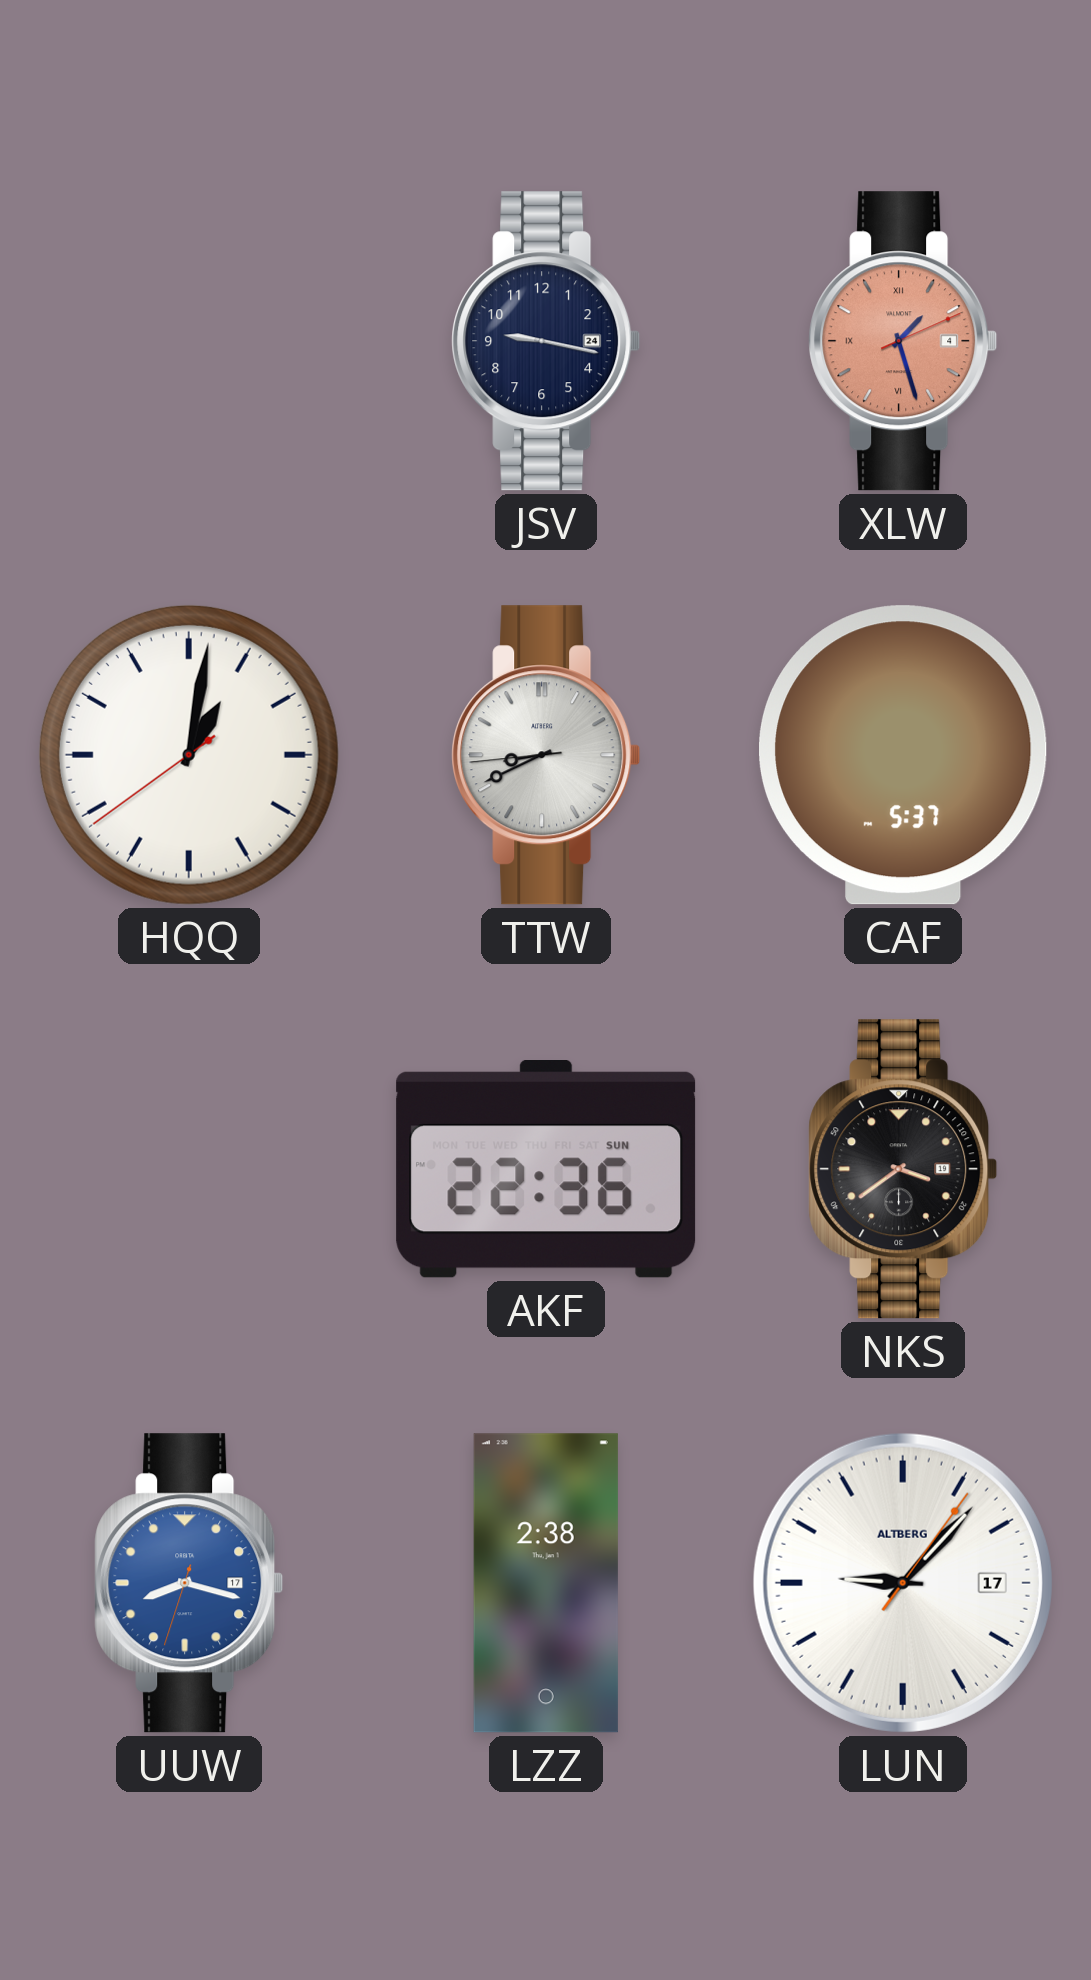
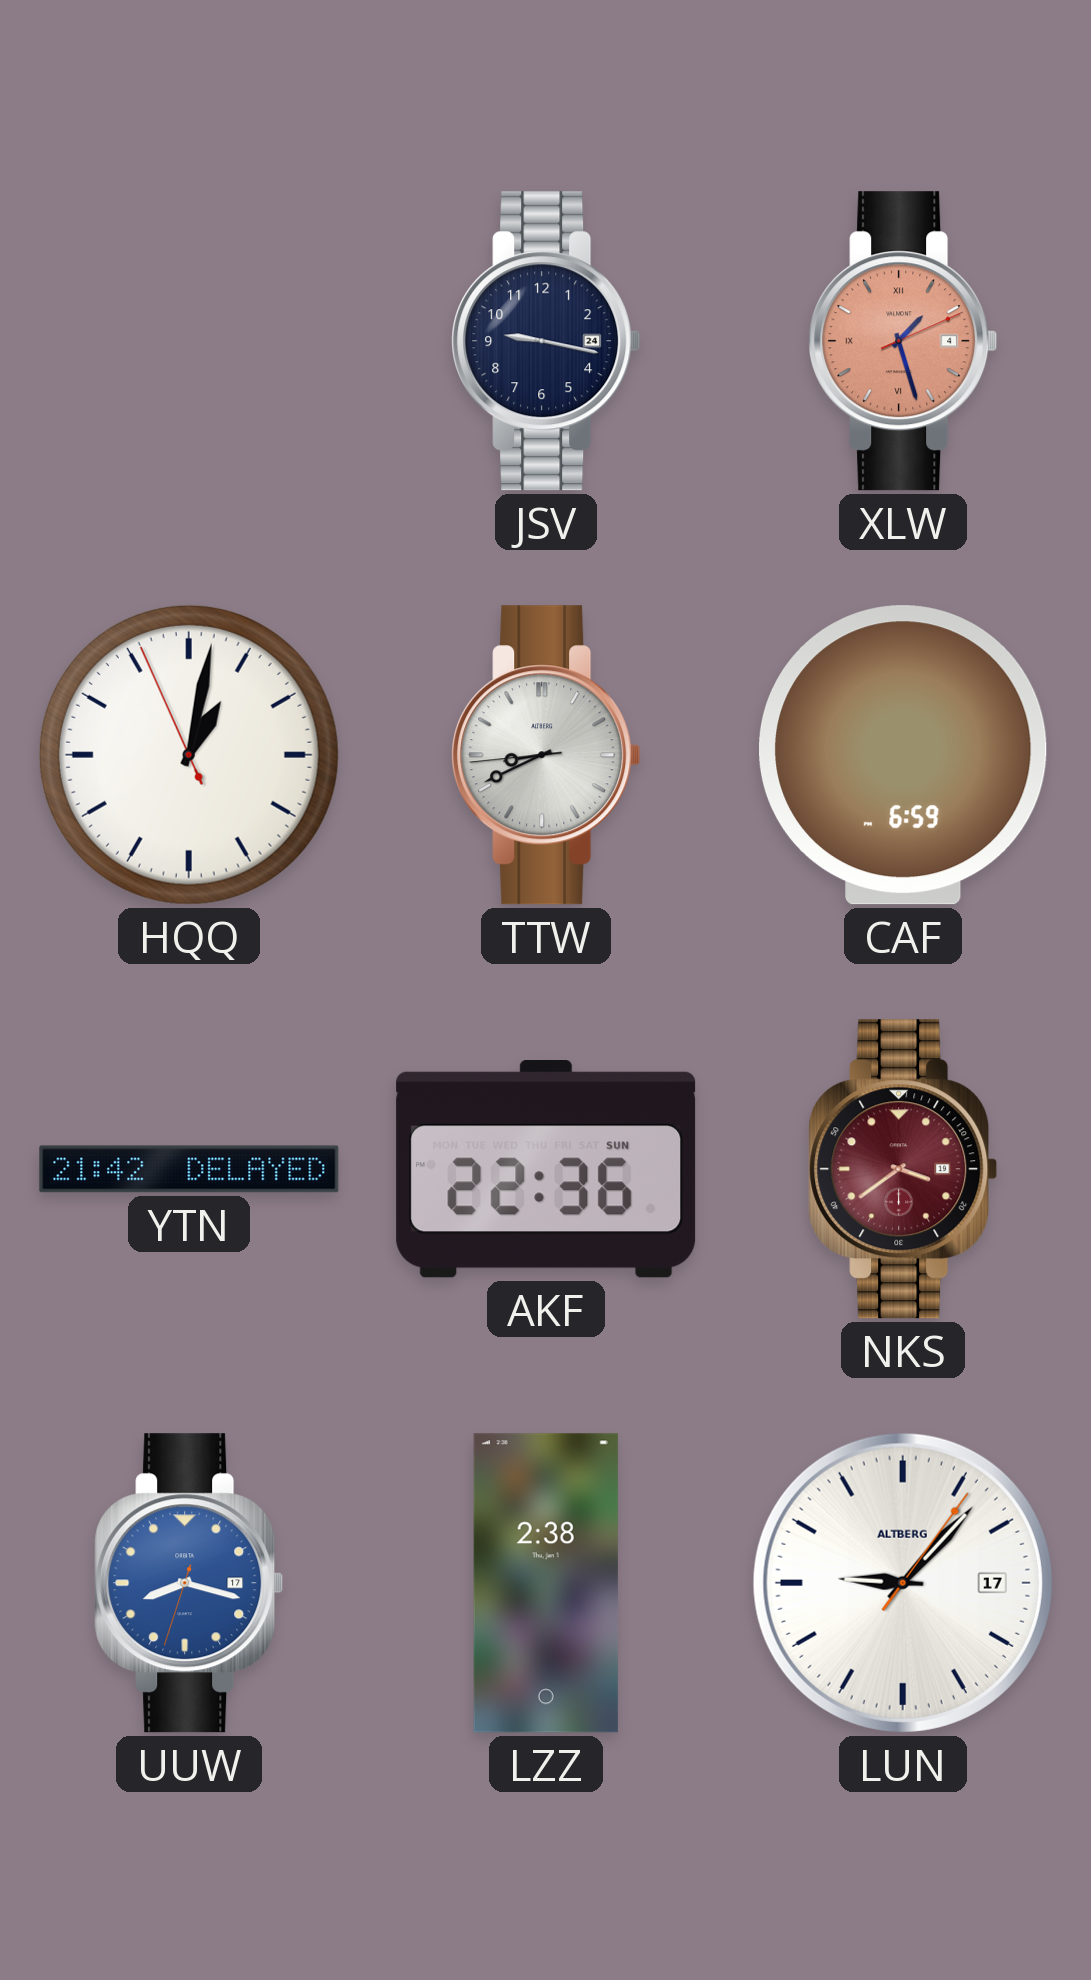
HQQ: 1:01:39 -> 1:01:56
CAF: 5:37 -> 6:59
YTN: none -> 21:42
NKS dial: black -> burgundy
